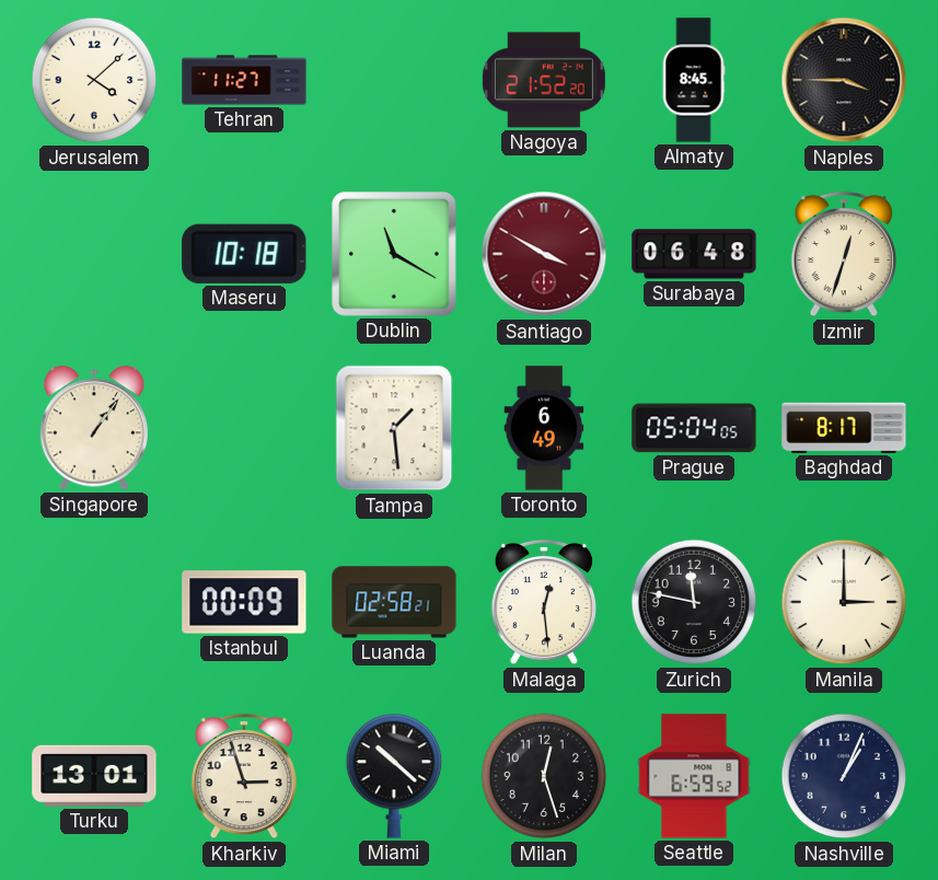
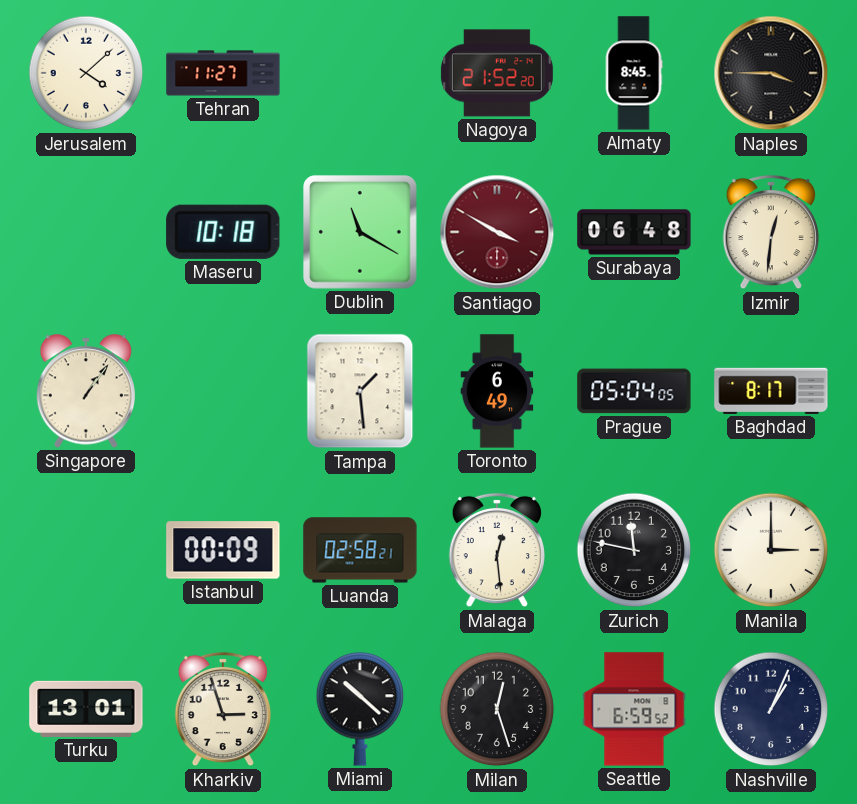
Izmir: 12:33 -> 12:31
